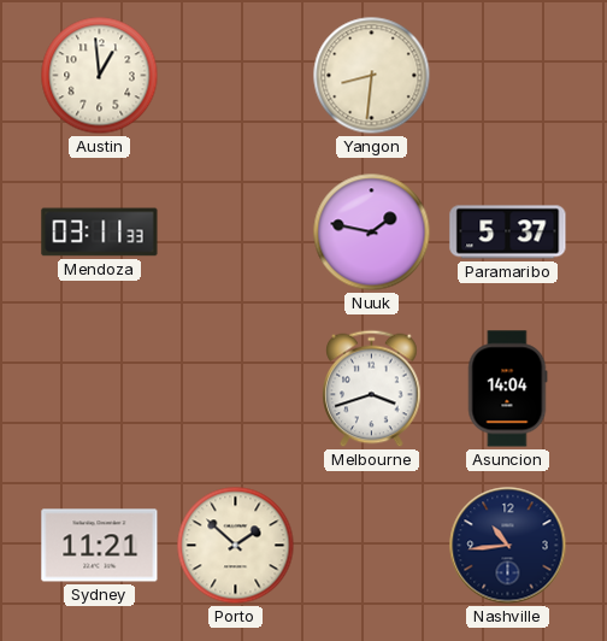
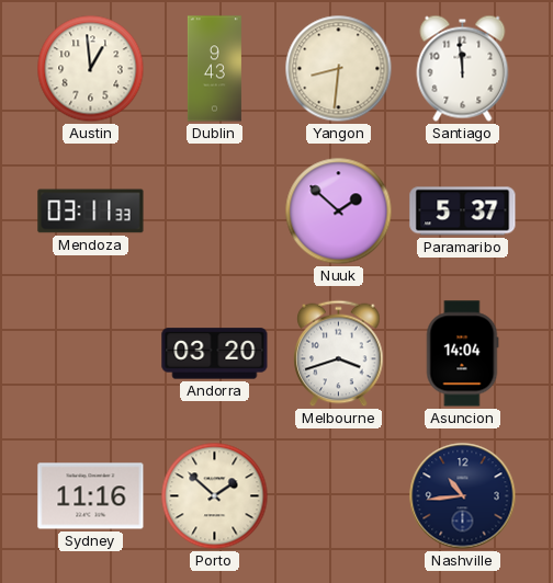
Dublin: none -> 9:43
Santiago: none -> 11:59
Nuuk: 1:47 -> 1:52
Andorra: none -> 03:20
Sydney: 11:21 -> 11:16
